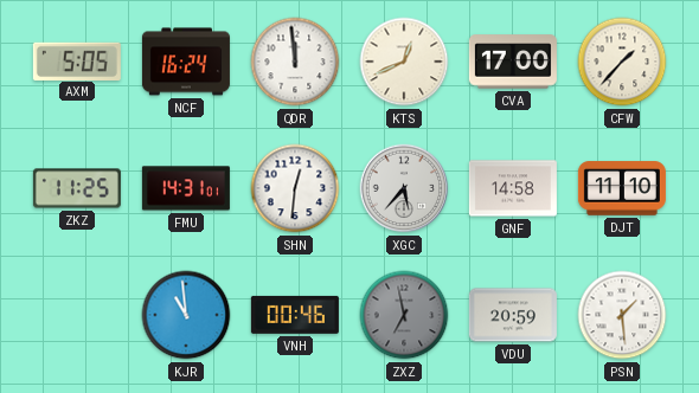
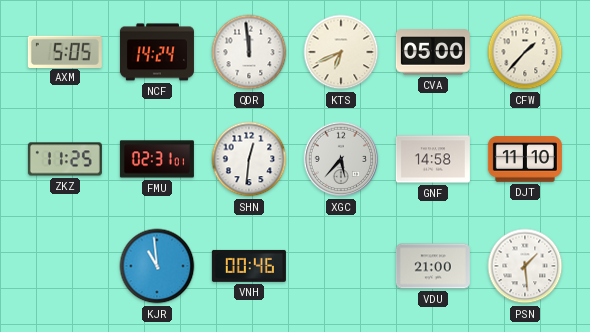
NCF: 16:24 -> 14:24
KTS: 12:41 -> 6:41
CVA: 17:00 -> 05:00
FMU: 14:31 -> 02:31
ZXZ: 6:58 -> none
VDU: 20:59 -> 21:00
